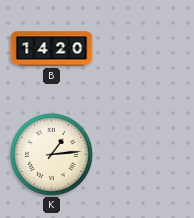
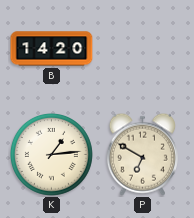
P: none -> 6:50
